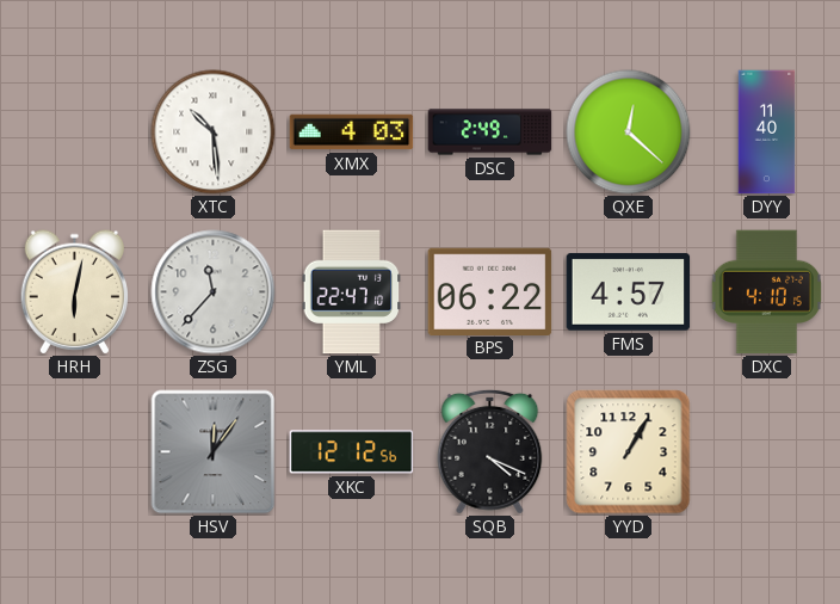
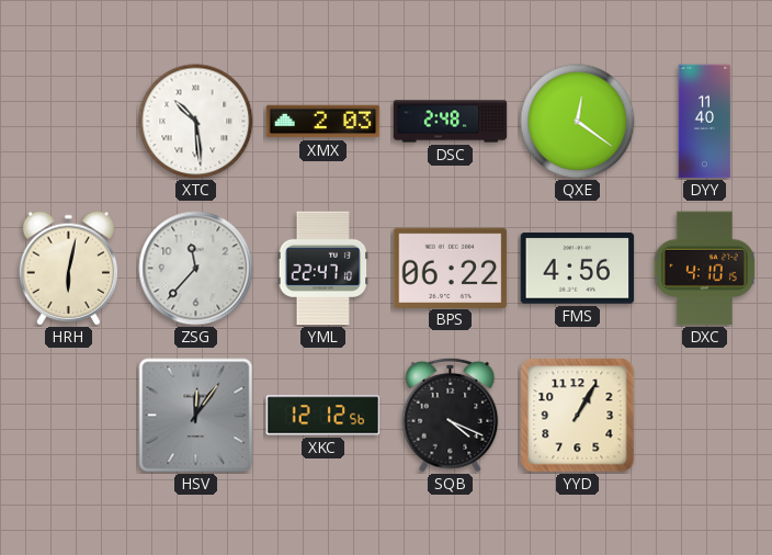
XMX: 4:03 -> 2:03
DSC: 2:49 -> 2:48
QXE: 12:22 -> 12:21
FMS: 4:57 -> 4:56
